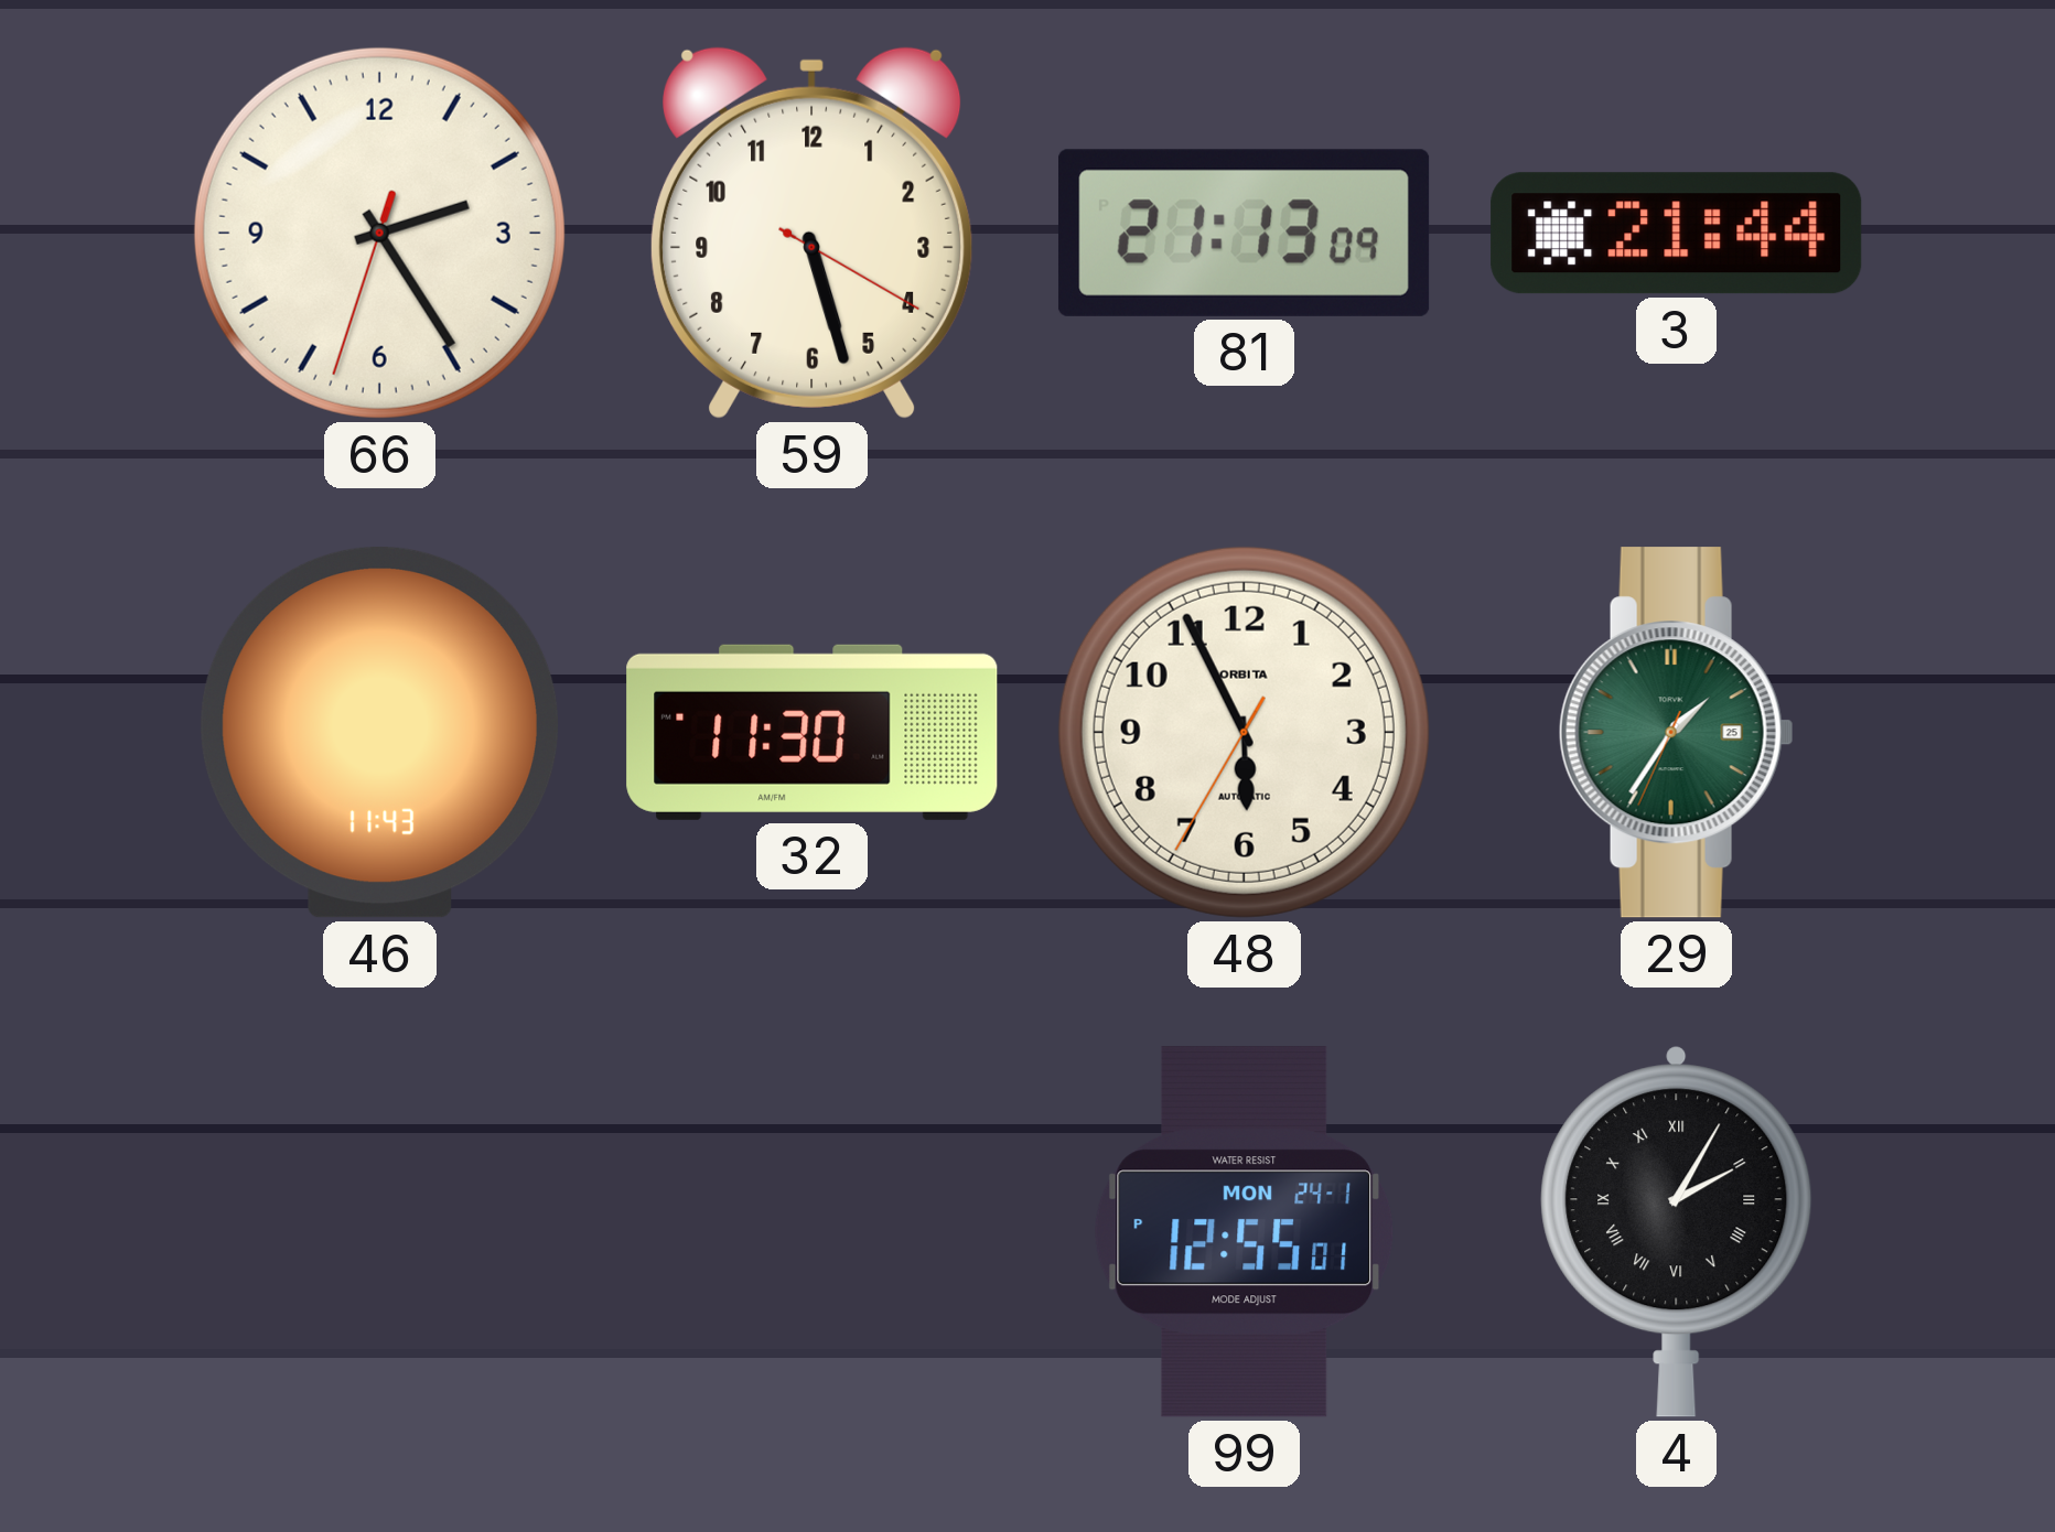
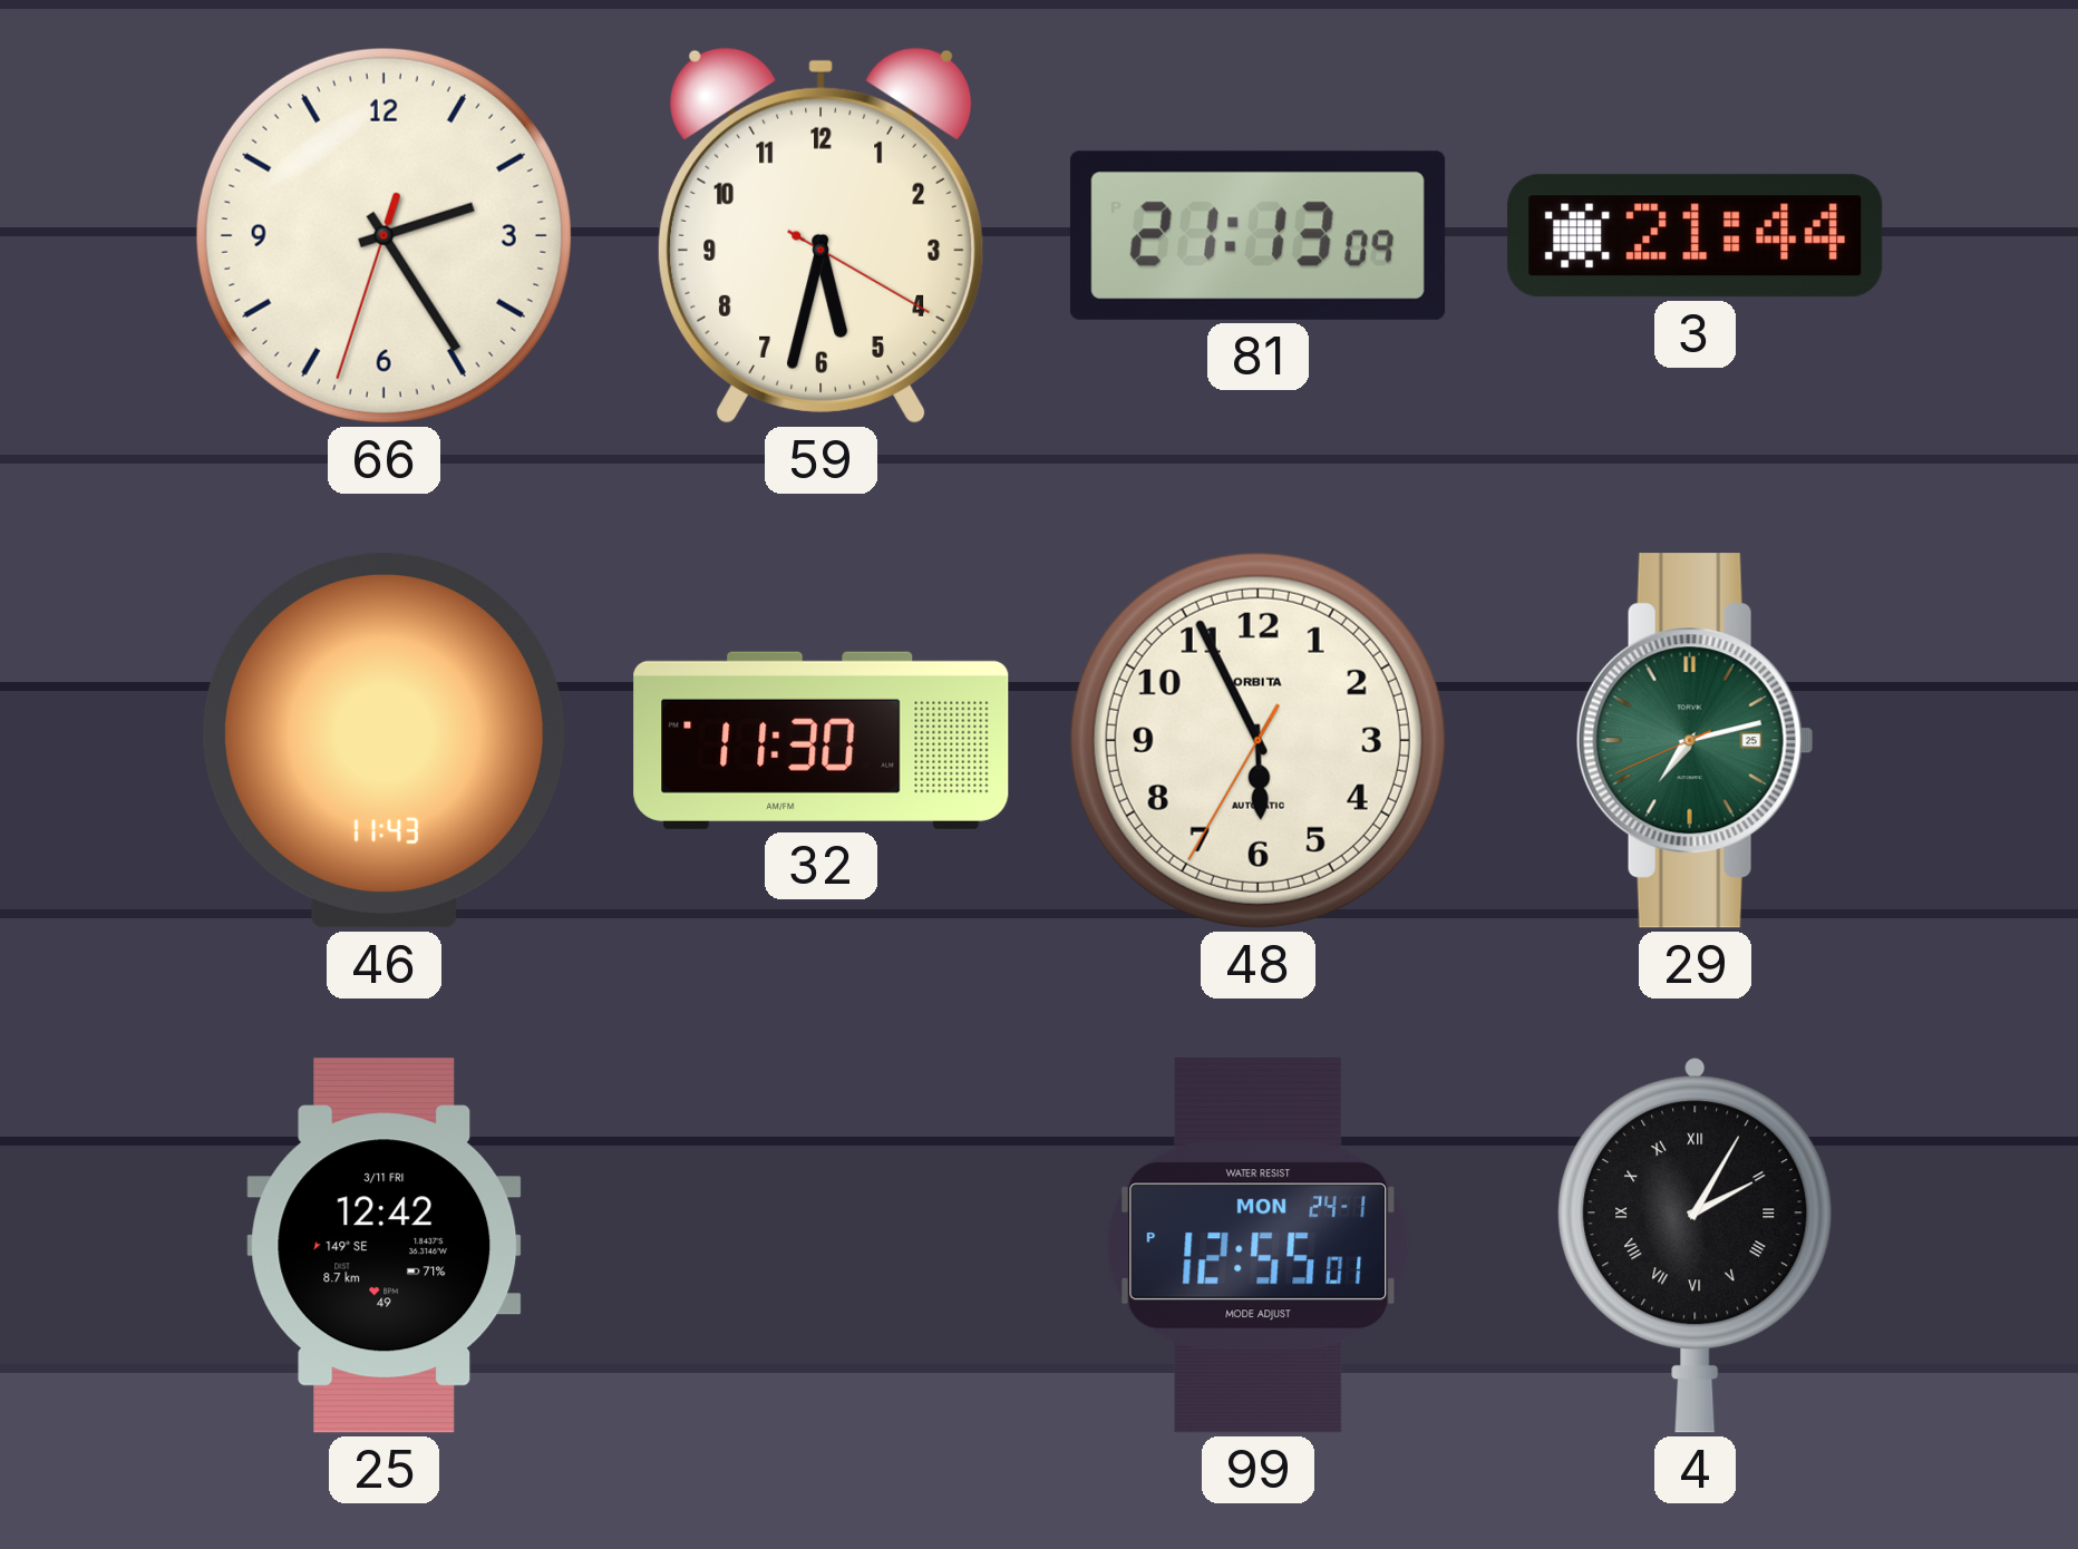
59: 5:27 -> 5:32
29: 1:35 -> 7:12
25: none -> 12:42
